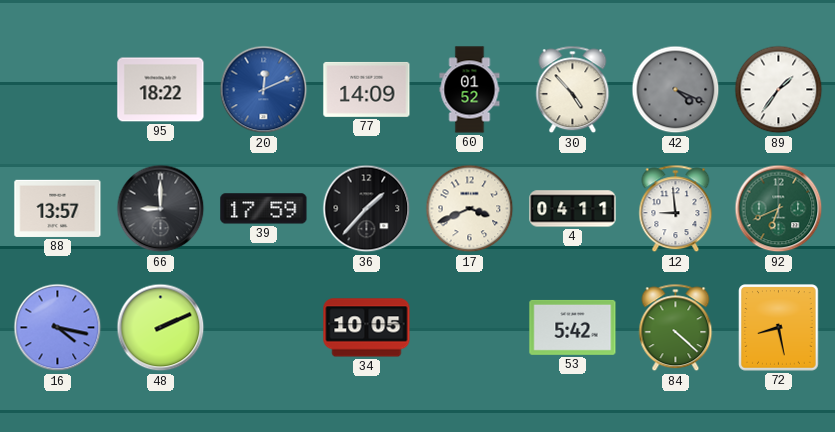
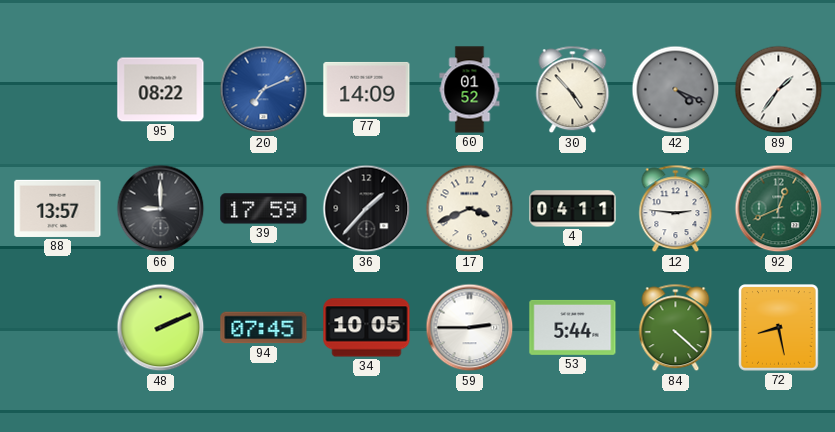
95: 18:22 -> 08:22
20: 12:11 -> 7:11
12: 8:59 -> 2:46
92: 6:41 -> 12:41
16: 4:17 -> none
94: none -> 07:45
59: none -> 2:45
53: 5:42 -> 5:44
